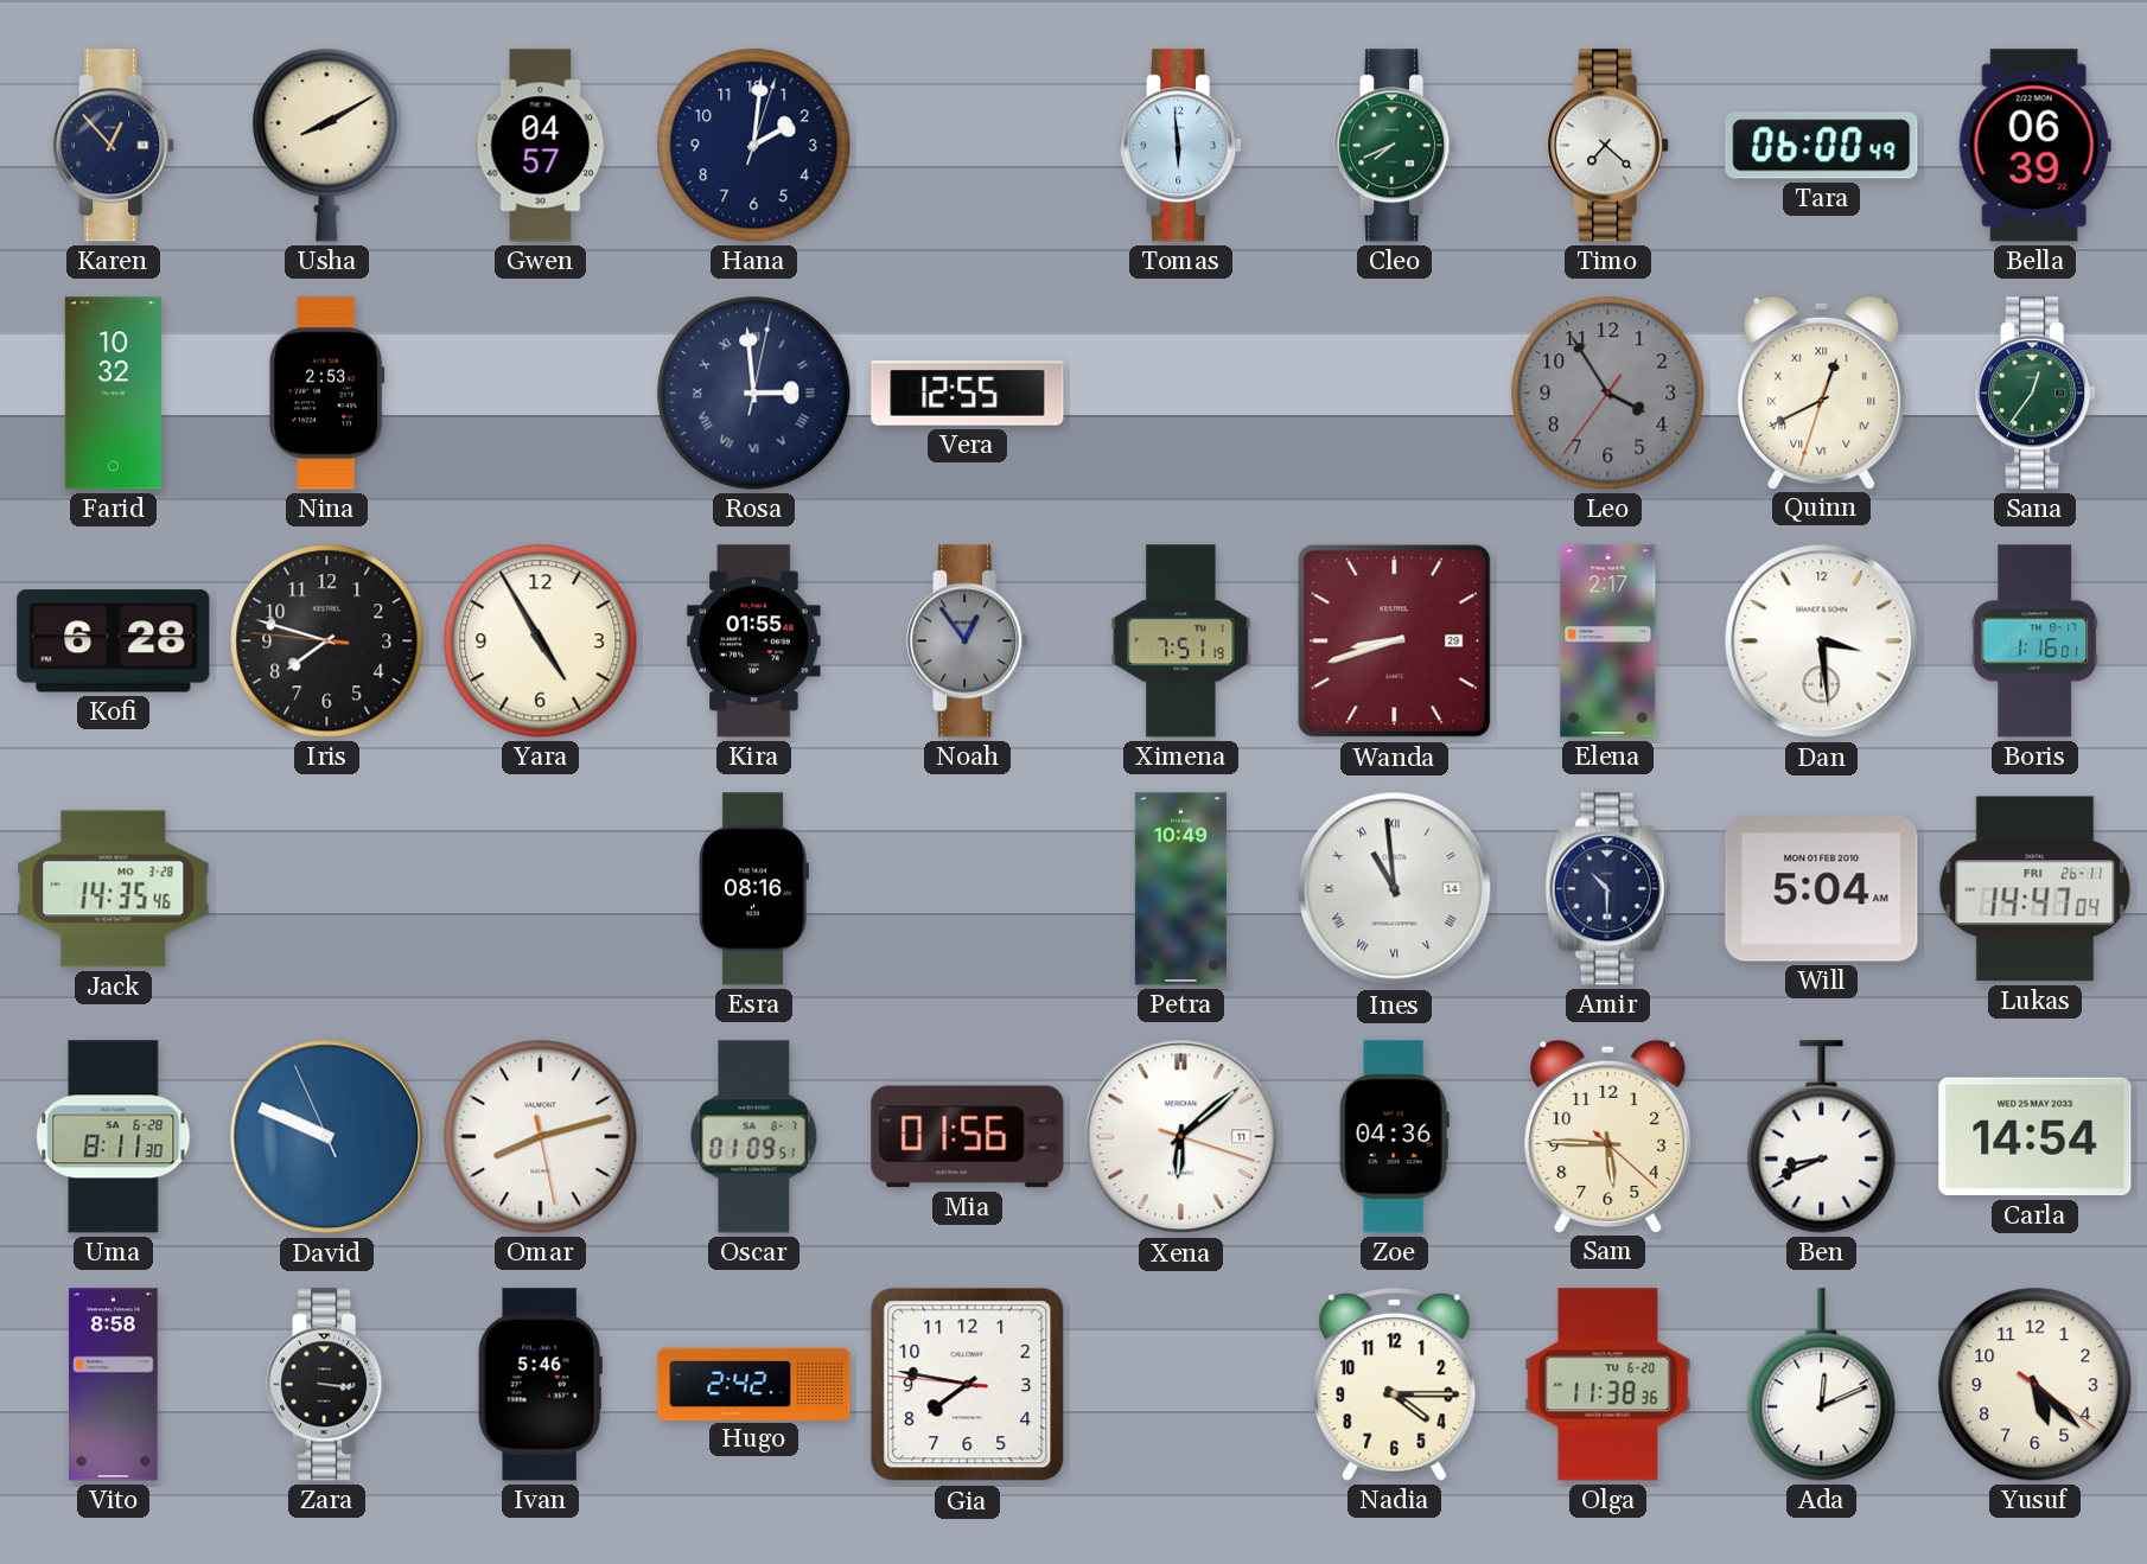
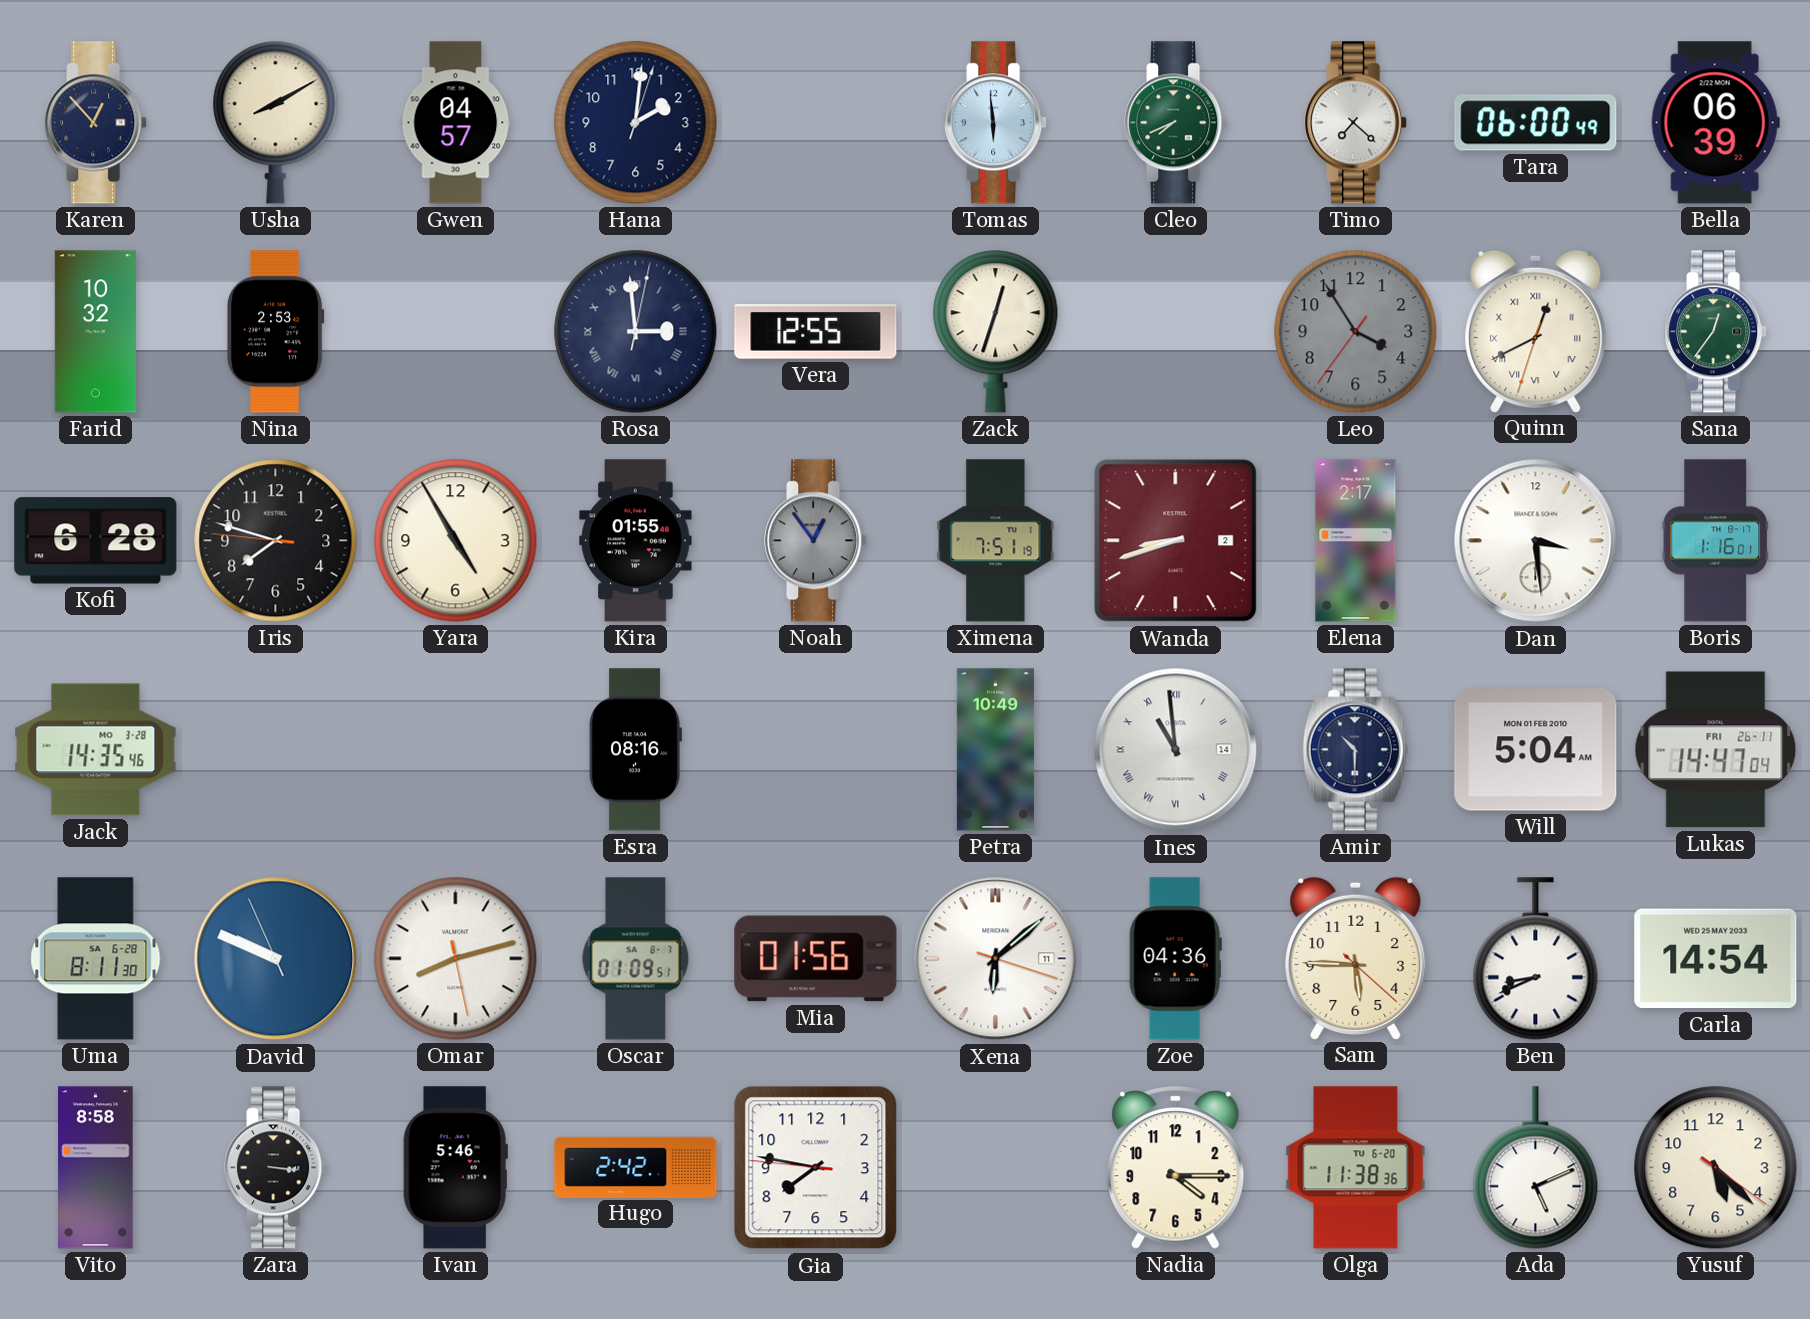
Zack: none -> 12:33
Wanda date: 29 -> 2
Ada: 12:11 -> 5:11
